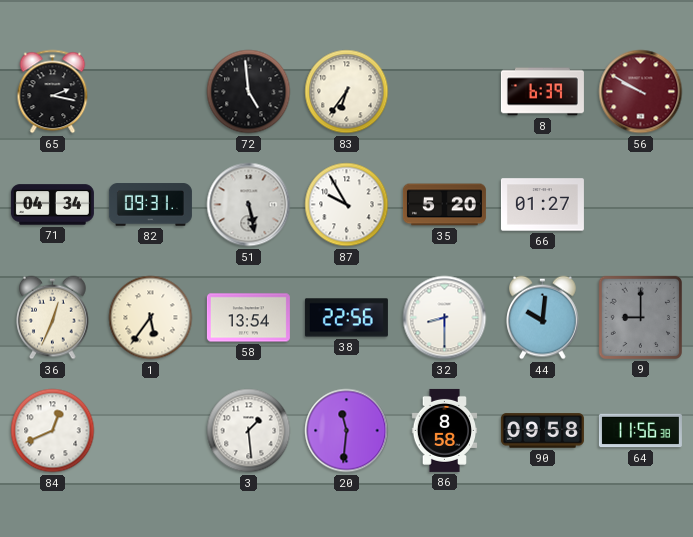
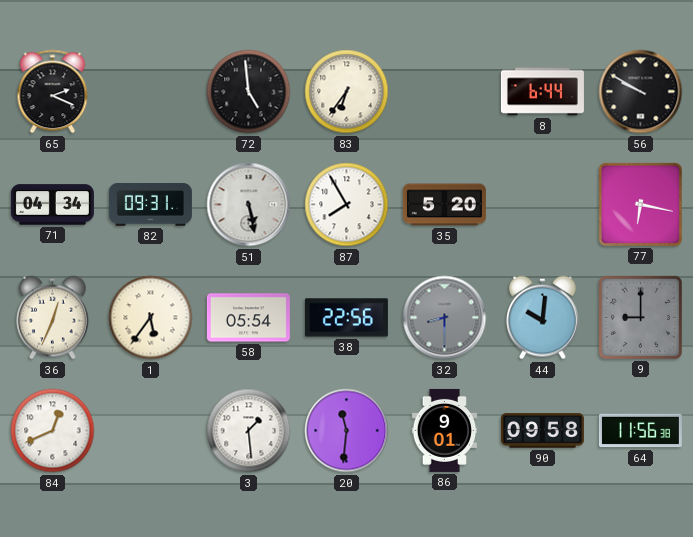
65: 2:17 -> 2:19
8: 6:39 -> 6:44
56 dial: burgundy -> black
87: 9:55 -> 7:55
66: 01:27 -> none
77: none -> 6:17
58: 13:54 -> 05:54
32 dial: white -> grey
86: 8:58 -> 9:01
